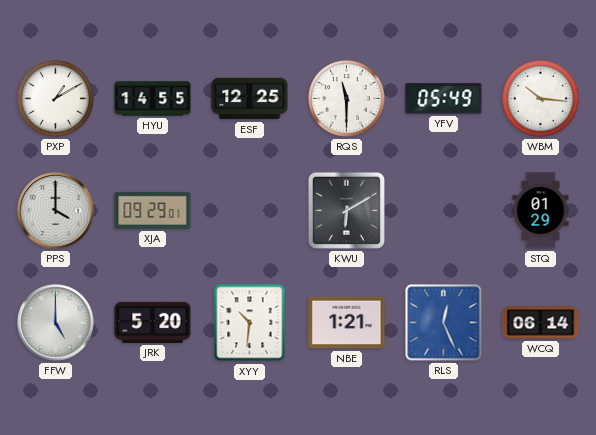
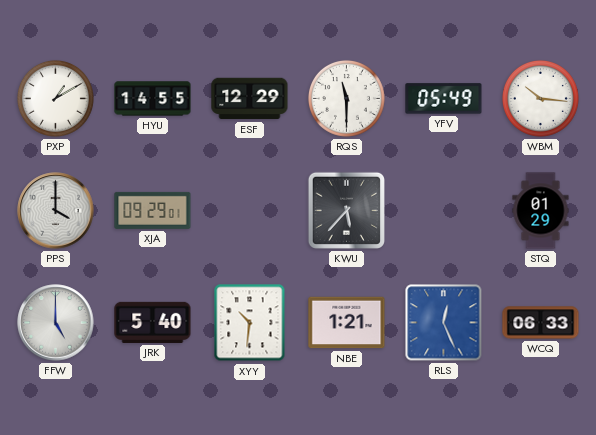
ESF: 12:25 -> 12:29
KWU: 6:10 -> 5:37
JRK: 5:20 -> 5:40
WCQ: 06:14 -> 06:33
